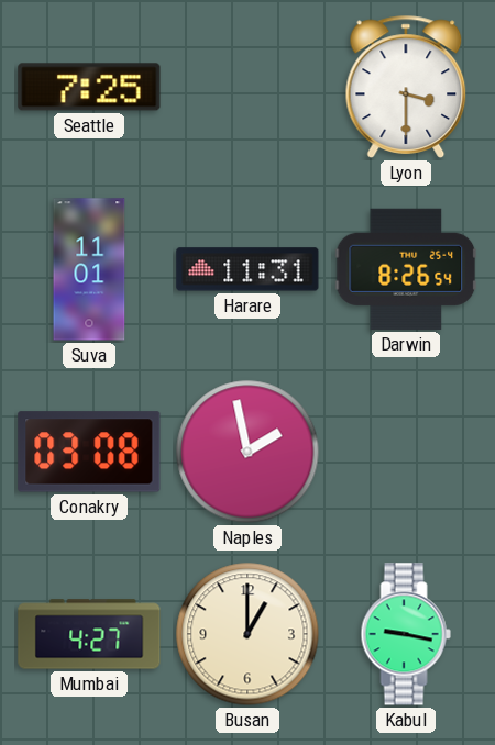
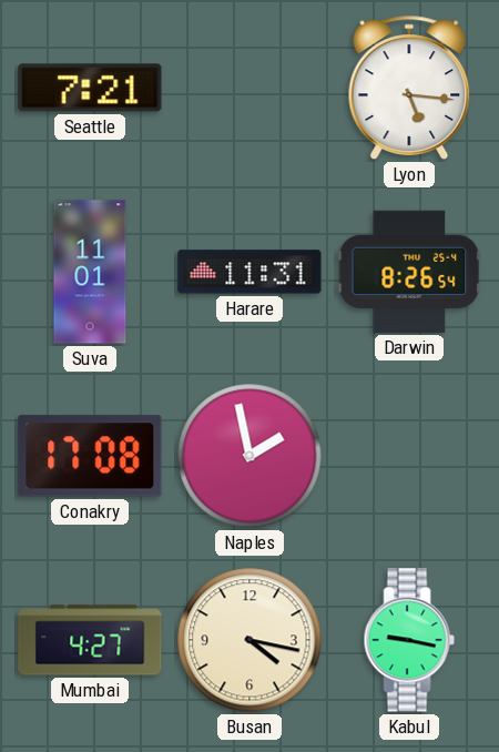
Seattle: 7:25 -> 7:21
Lyon: 3:30 -> 5:16
Conakry: 03:08 -> 17:08
Busan: 1:00 -> 4:17
